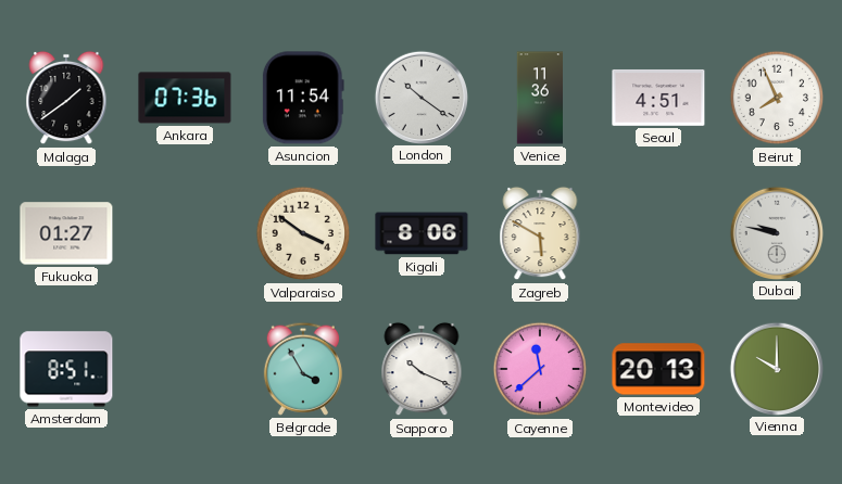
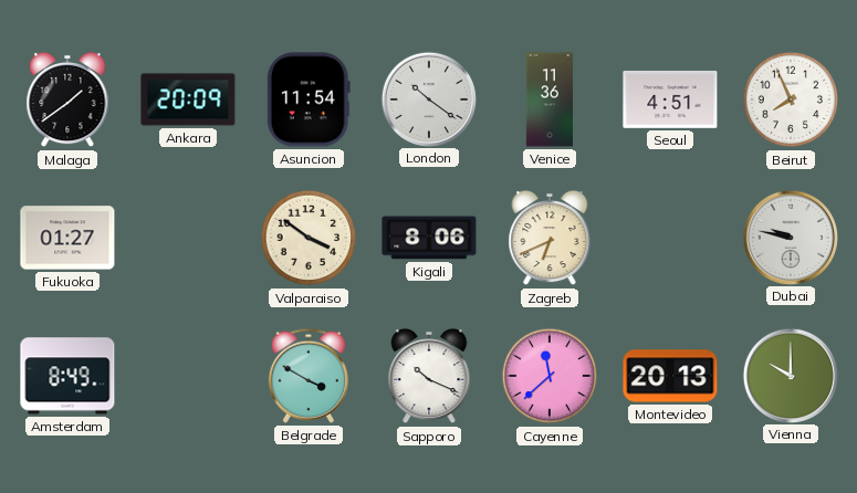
Ankara: 07:36 -> 20:09
Zagreb: 5:50 -> 6:41
Amsterdam: 8:51 -> 8:49
Belgrade: 3:55 -> 3:50
